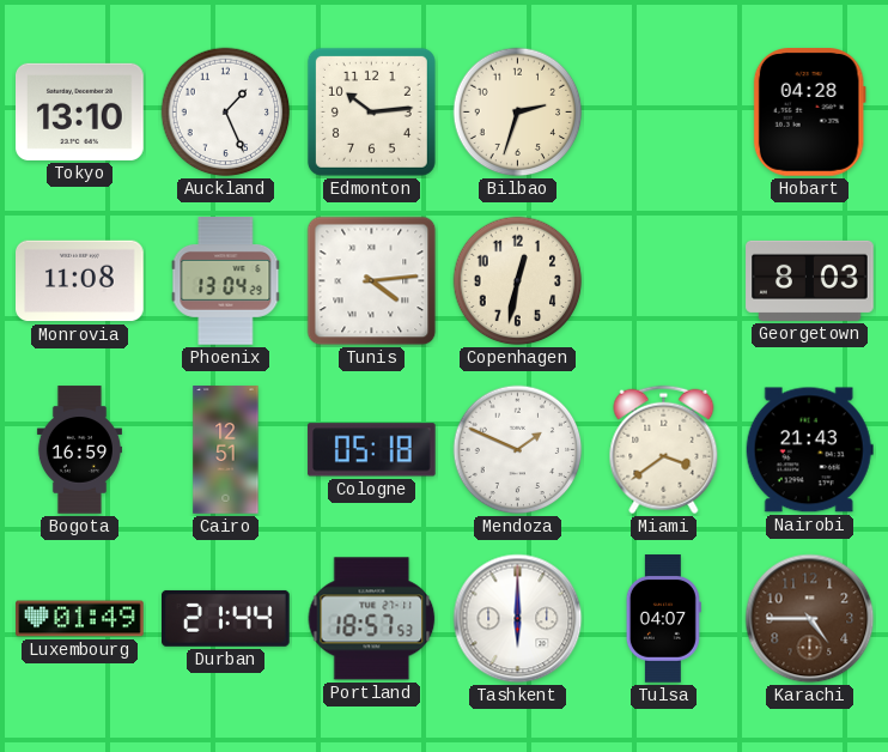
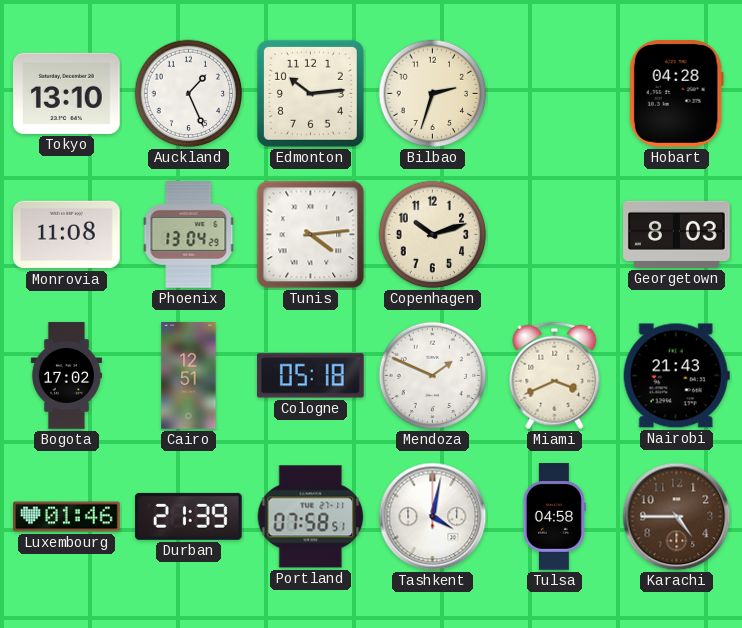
Copenhagen: 12:32 -> 10:12
Bogota: 16:59 -> 17:02
Miami: 3:39 -> 3:41
Luxembourg: 01:49 -> 01:46
Durban: 21:44 -> 21:39
Portland: 18:57 -> 07:58
Tashkent: 6:00 -> 4:02
Tulsa: 04:07 -> 04:58
